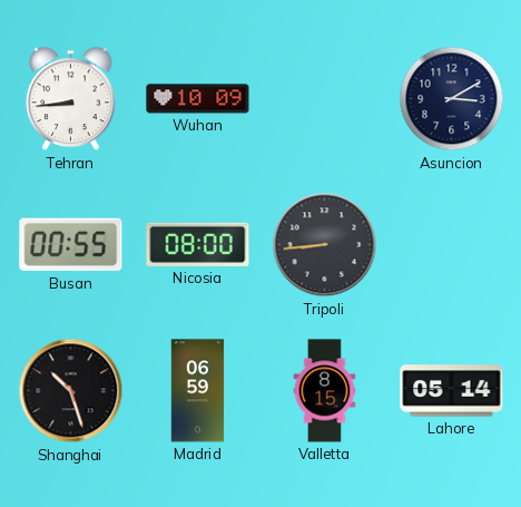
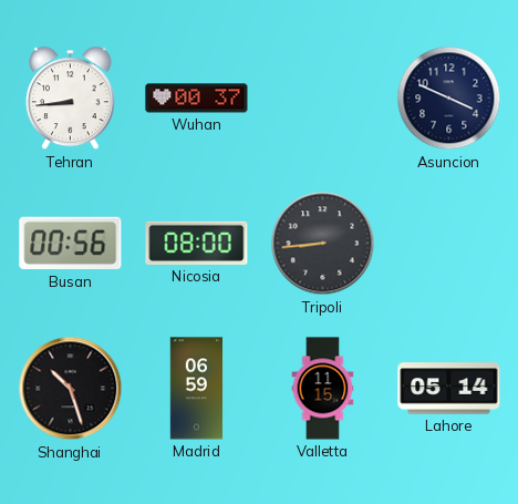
Wuhan: 10:09 -> 00:37
Asuncion: 3:10 -> 3:49
Busan: 00:55 -> 00:56
Valletta: 8:15 -> 11:15
